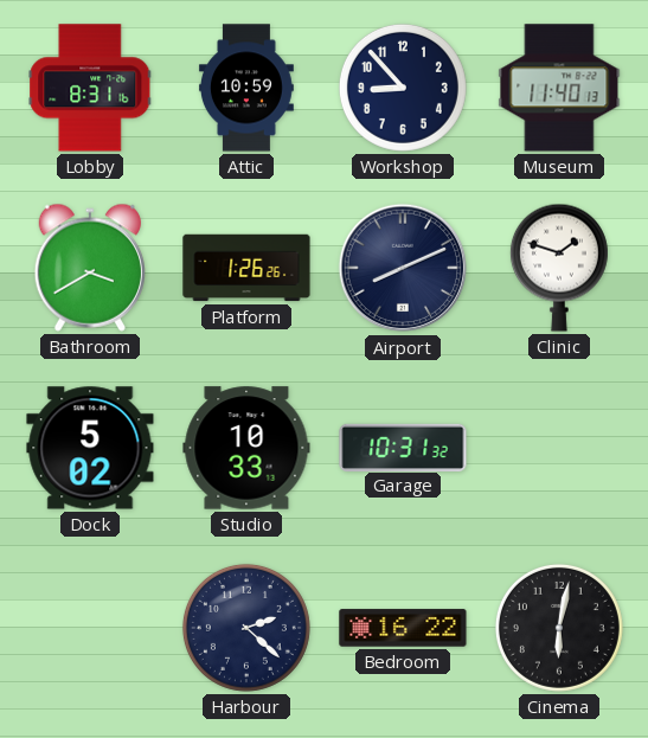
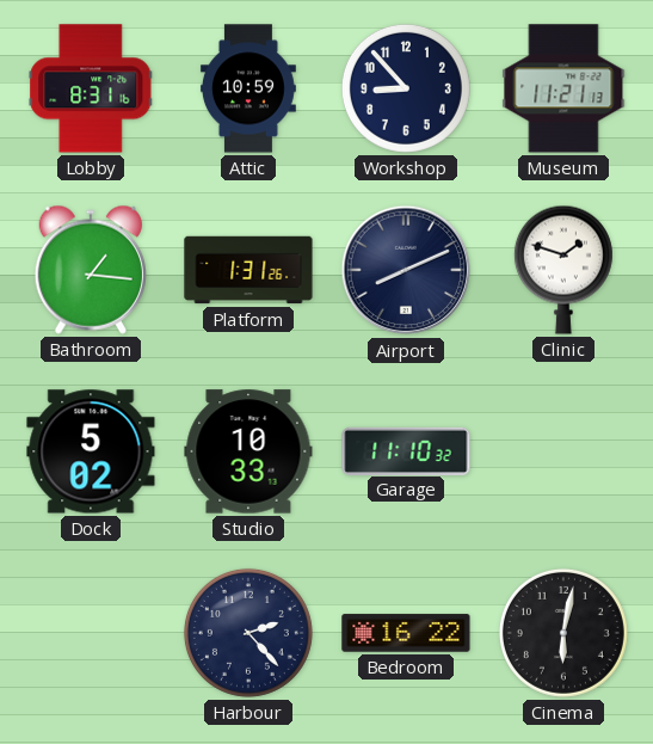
Museum: 11:40 -> 11:21
Bathroom: 3:40 -> 1:16
Platform: 1:26 -> 1:31
Garage: 10:31 -> 11:10
Harbour: 2:22 -> 2:23
